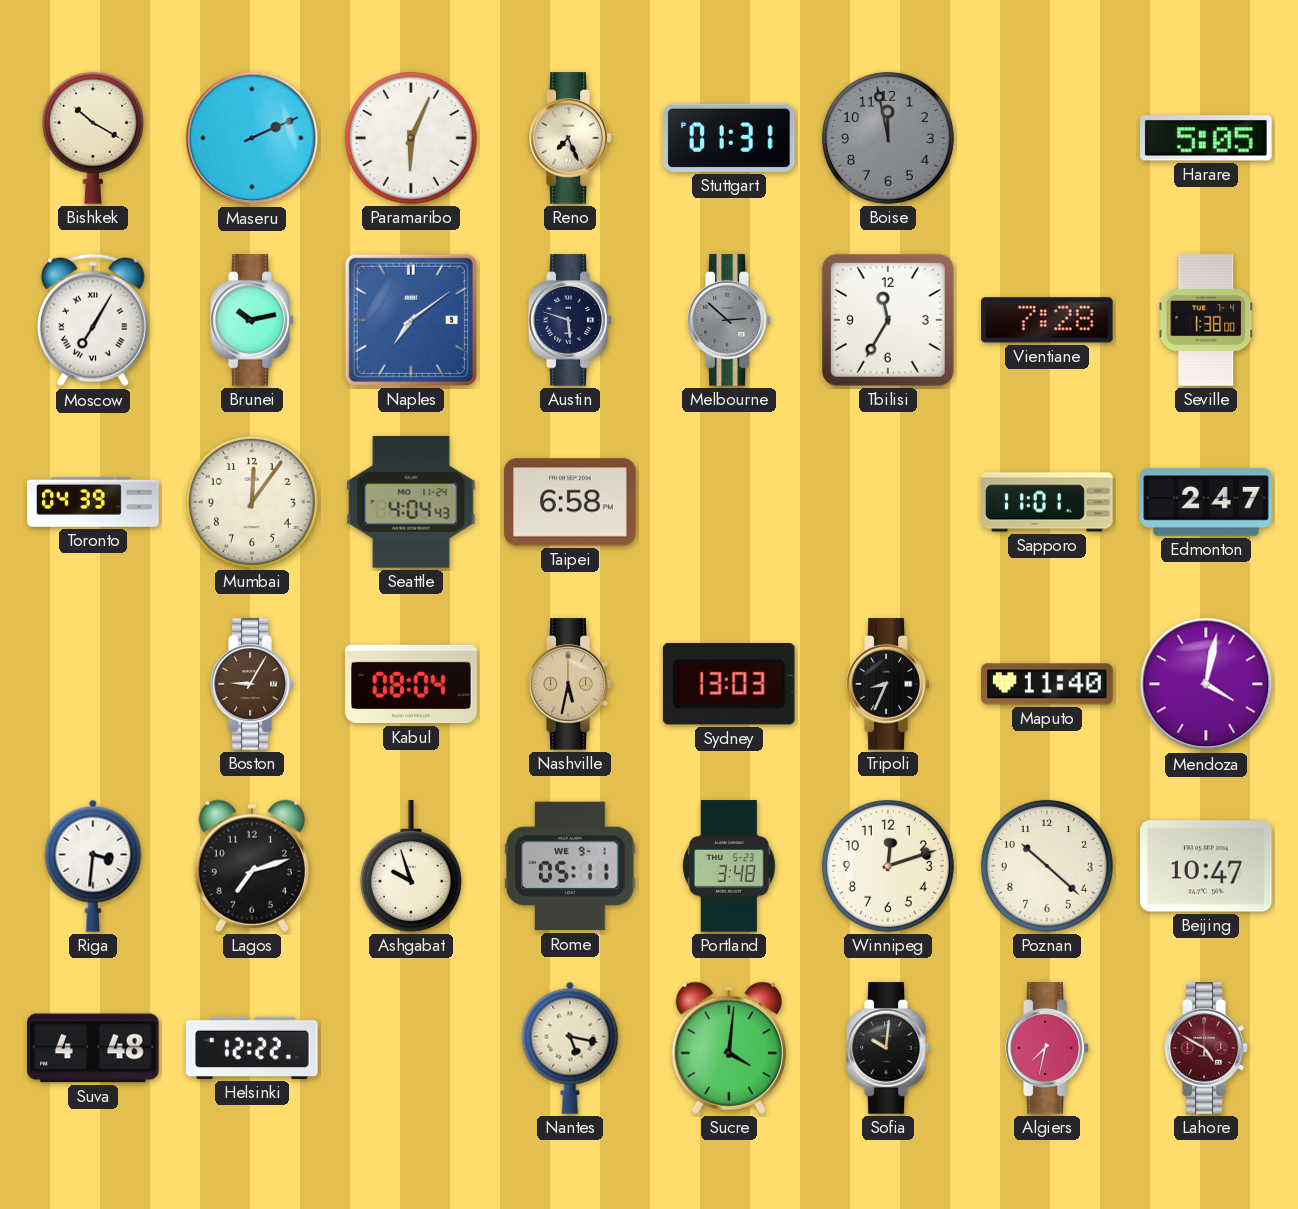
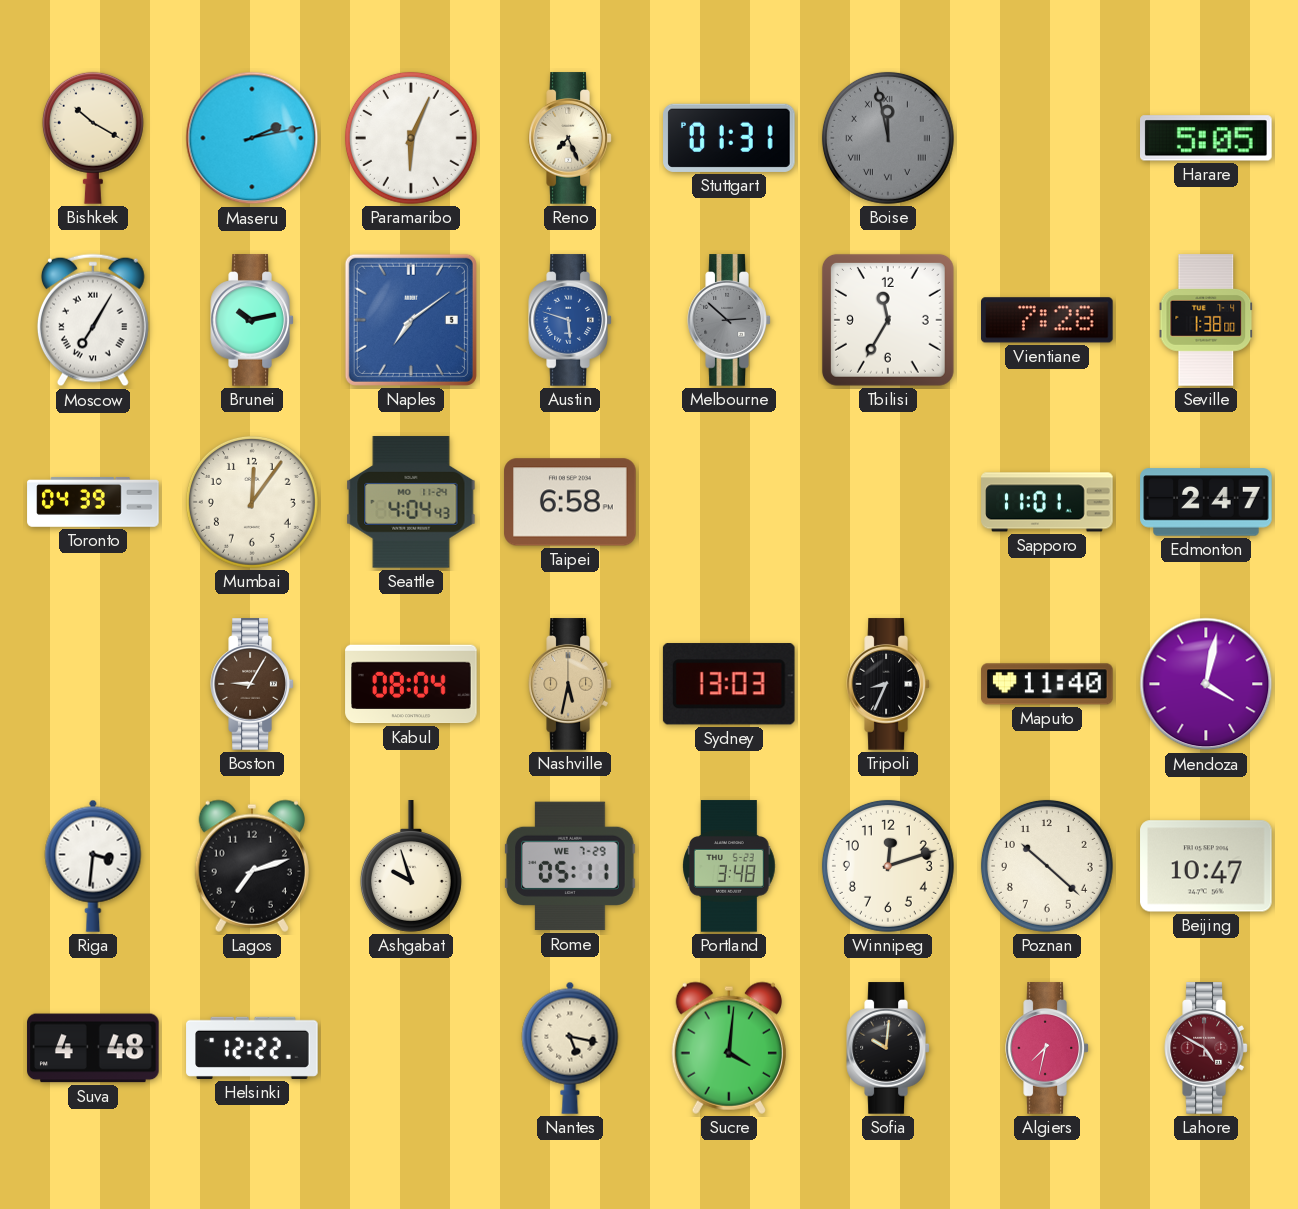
Maseru: 2:11 -> 2:13
Boise numerals: Arabic -> Roman
Austin dial: navy -> blue
Rome date: WE 9-1 -> WE 7-29
